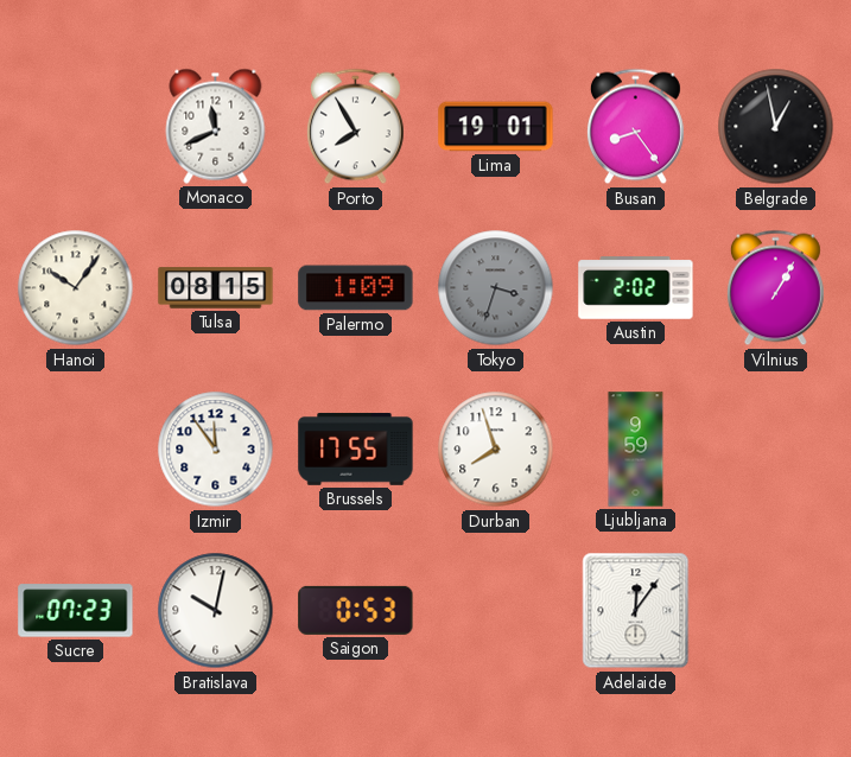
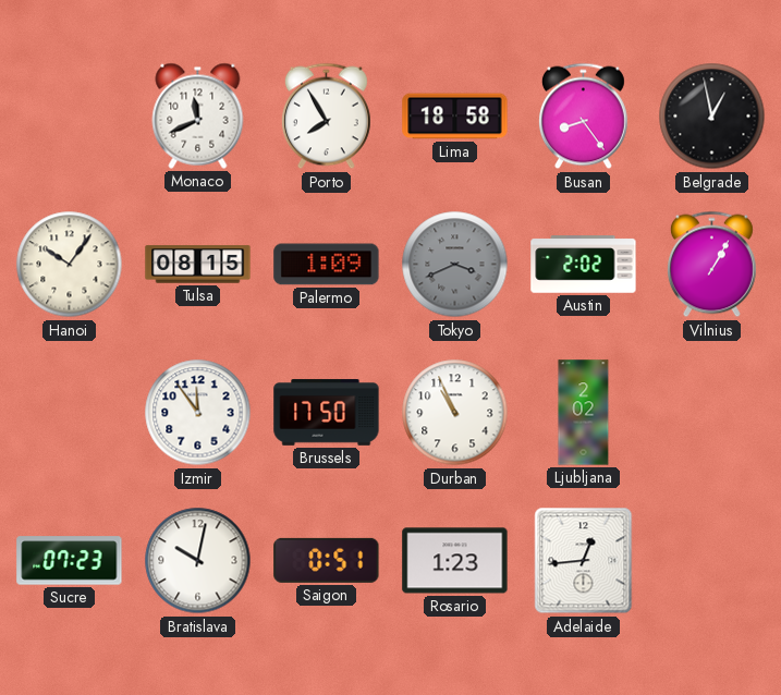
Lima: 19:01 -> 18:58
Tokyo: 3:33 -> 3:41
Brussels: 17:55 -> 17:50
Durban: 7:57 -> 10:56
Ljubljana: 9:59 -> 2:02
Saigon: 0:53 -> 0:51
Rosario: none -> 1:23
Adelaide: 12:06 -> 12:44
